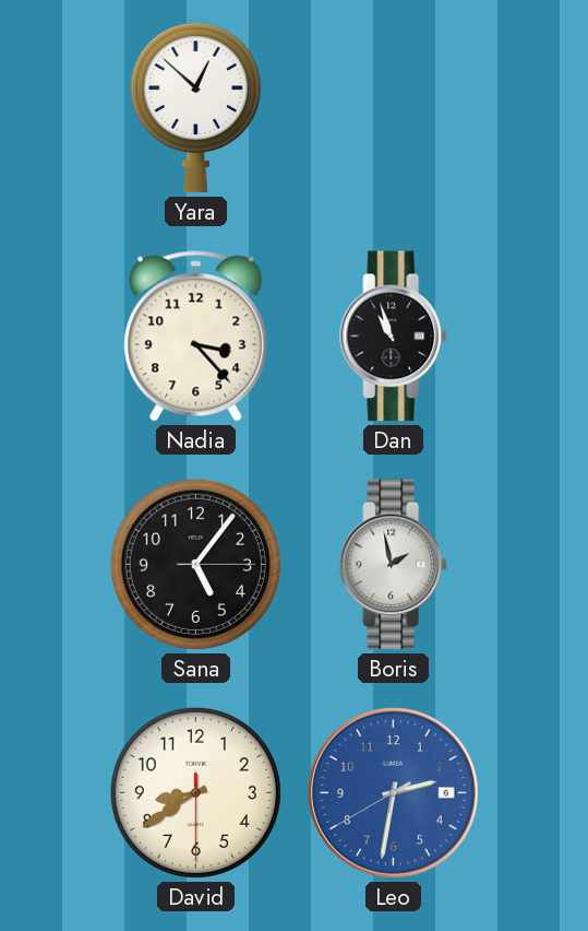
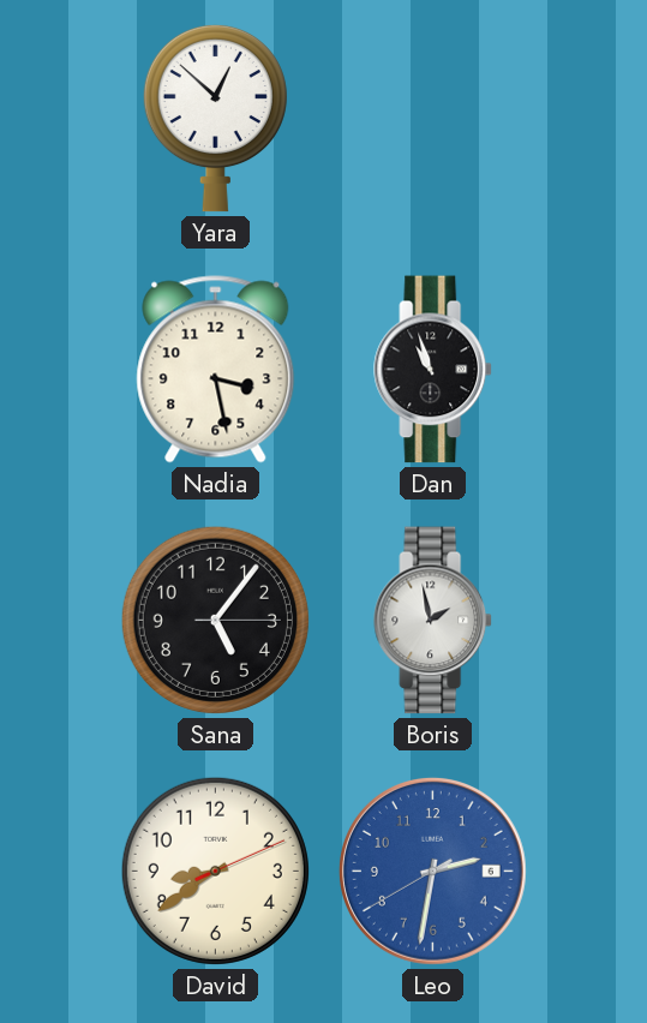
Nadia: 3:23 -> 3:28
David: 8:39:30 -> 8:39:11
